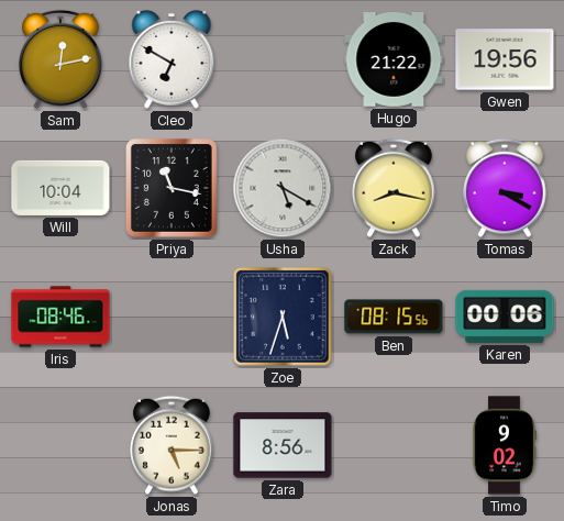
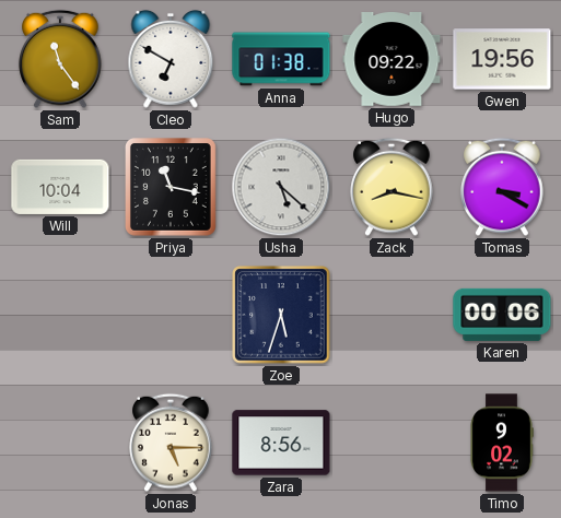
Sam: 12:13 -> 11:24
Anna: none -> 01:38
Hugo: 21:22 -> 09:22
Usha: 5:20 -> 5:22
Iris: 08:46 -> none
Ben: 08:15 -> none
